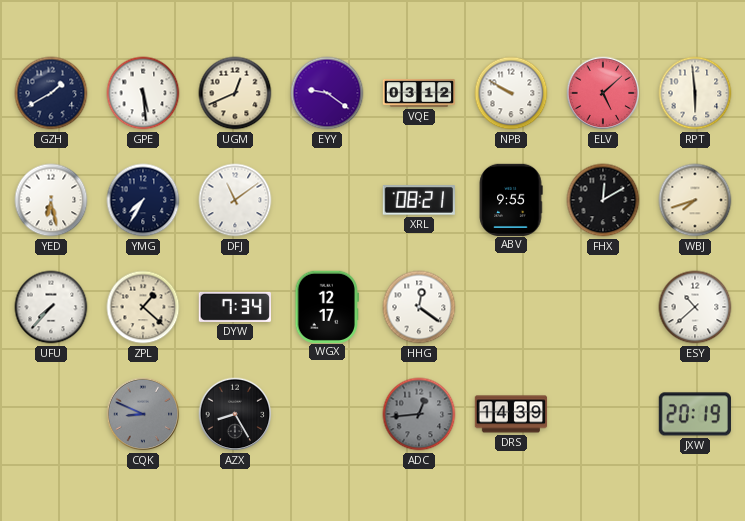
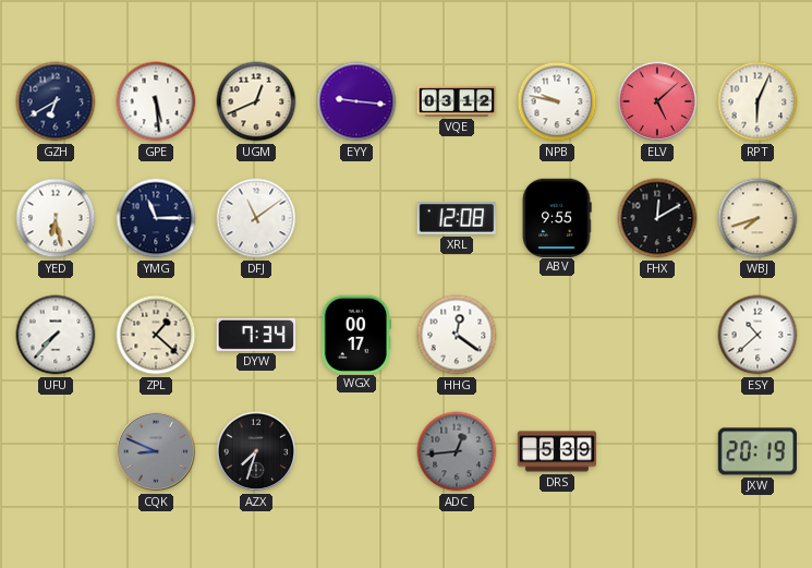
GZH: 1:40 -> 6:40
EYY: 9:21 -> 9:16
NPB: 9:50 -> 9:47
RPT: 5:59 -> 6:04
YMG: 7:35 -> 11:15
XRL: 08:21 -> 12:08
WGX: 12:17 -> 00:17
AZX: 8:25 -> 7:33
DRS: 14:39 -> 5:39
